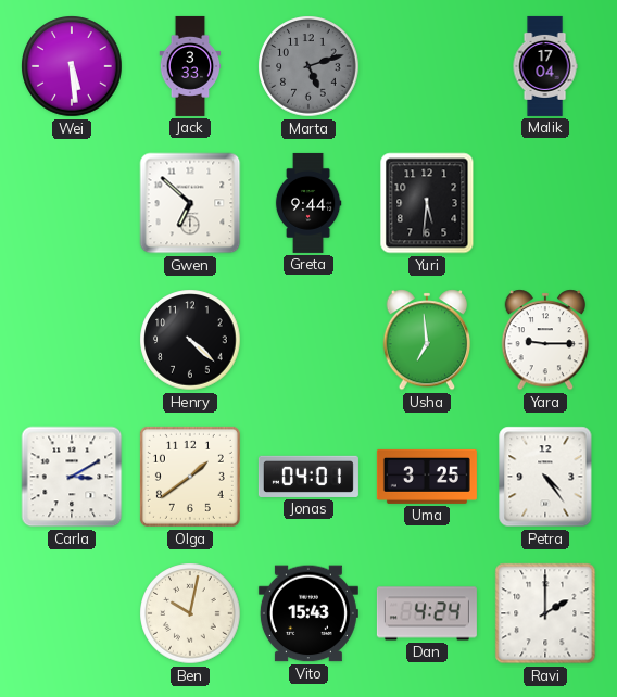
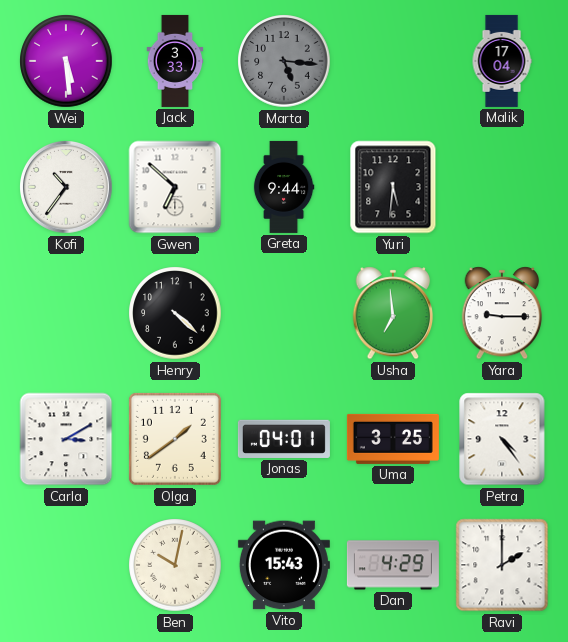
Marta: 5:12 -> 5:16
Kofi: none -> 10:36
Dan: 4:24 -> 4:29
